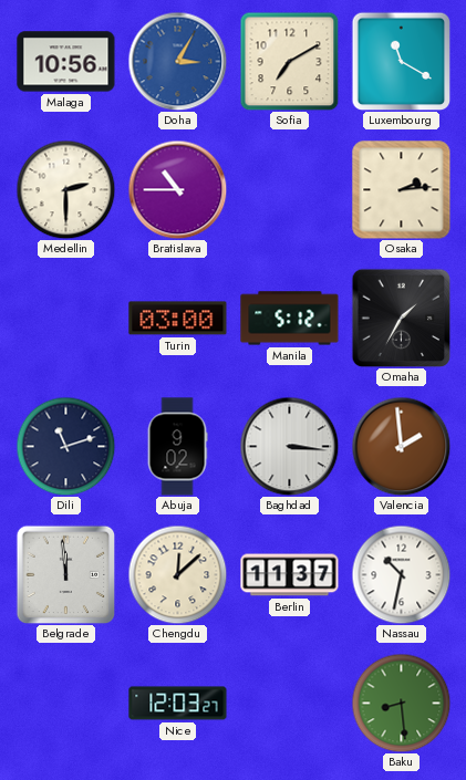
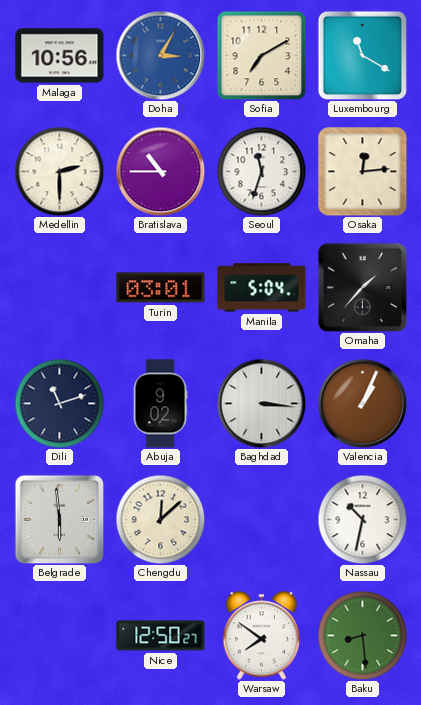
Seoul: none -> 11:33
Osaka: 2:14 -> 12:14
Turin: 03:00 -> 03:01
Manila: 5:12 -> 5:04
Omaha: 1:35 -> 1:37
Valencia: 1:59 -> 1:04
Belgrade: 11:59 -> 5:59
Berlin: 11:37 -> none
Nice: 12:03 -> 12:50
Warsaw: none -> 7:51
